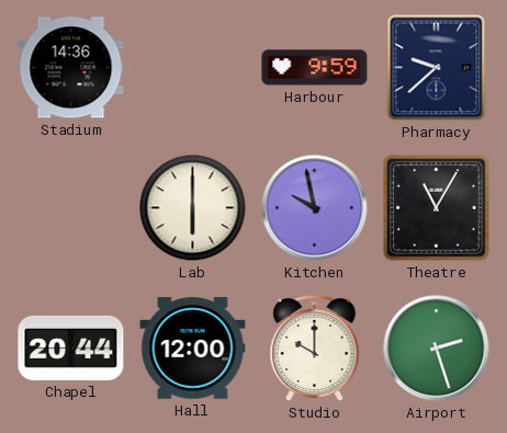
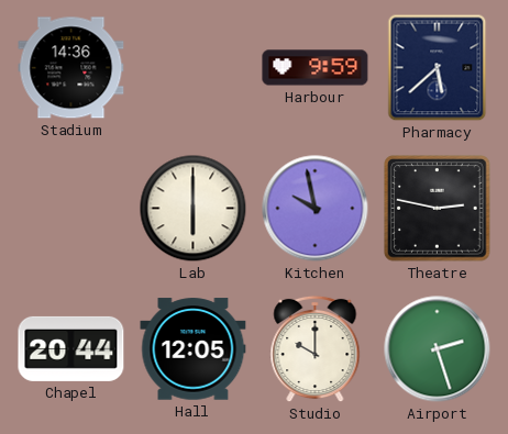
Pharmacy: 9:38 -> 5:38
Theatre: 11:05 -> 2:47
Hall: 12:00 -> 12:05
